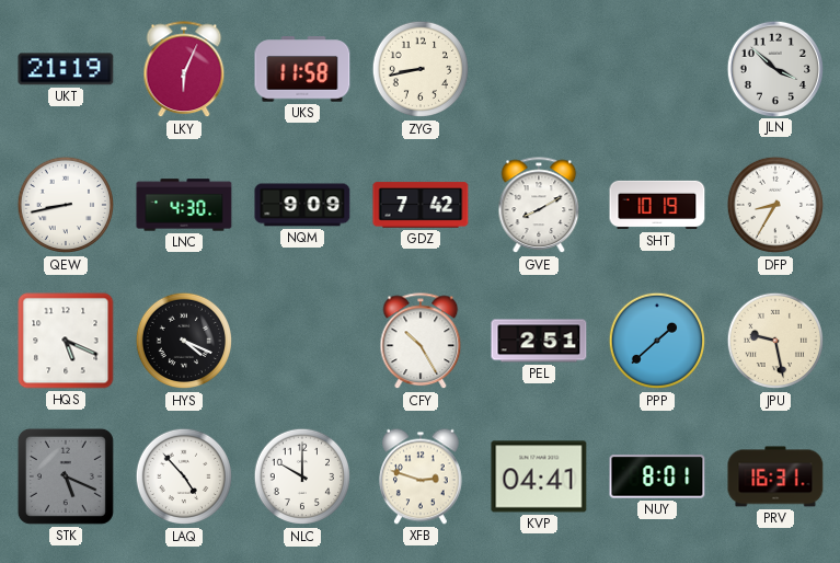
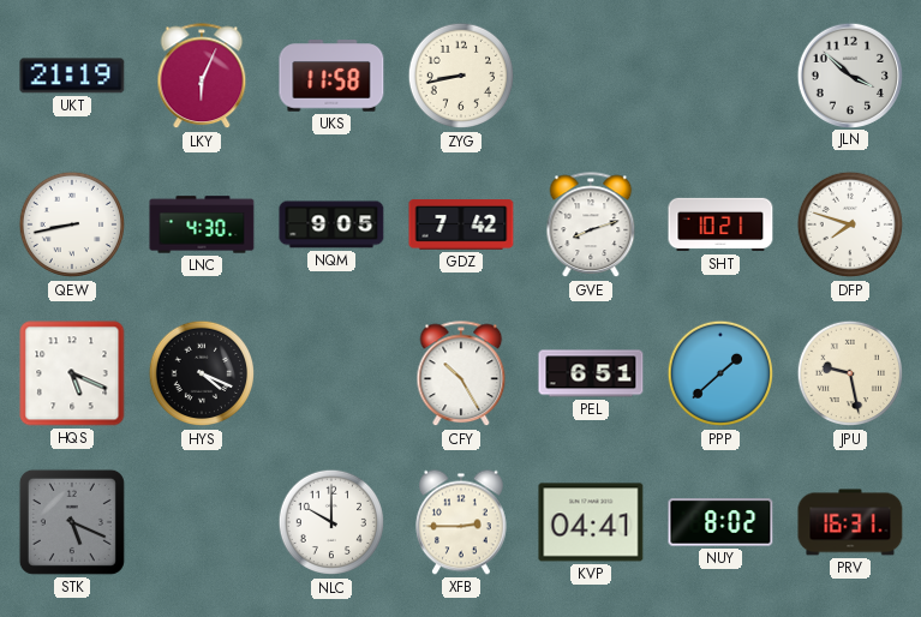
NQM: 9:09 -> 9:05
GVE: 8:10 -> 8:12
SHT: 10:19 -> 10:21
DFP: 8:35 -> 7:48
PEL: 2:51 -> 6:51
LAQ: 4:53 -> none
XFB: 2:48 -> 2:45
NUY: 8:01 -> 8:02
